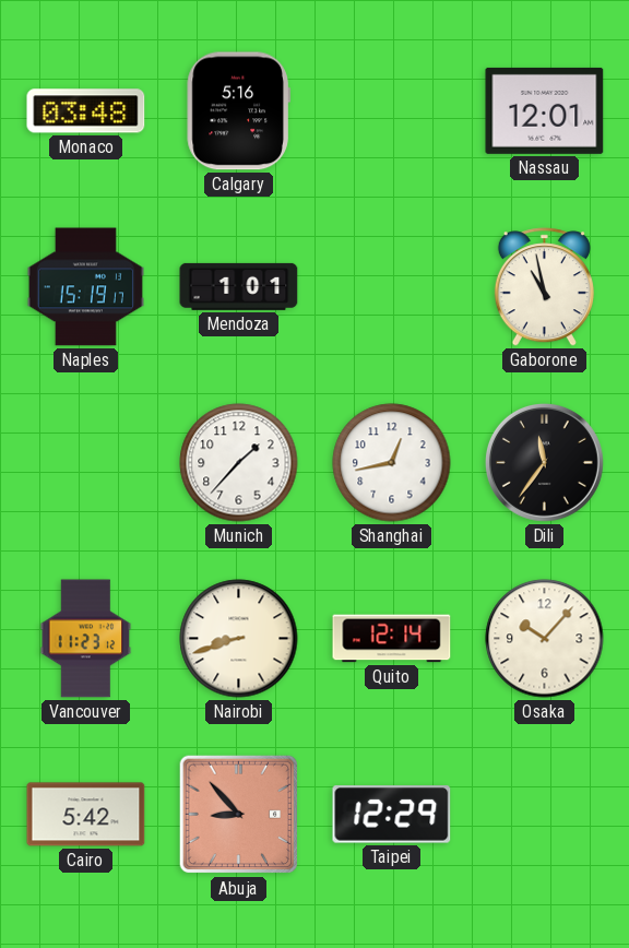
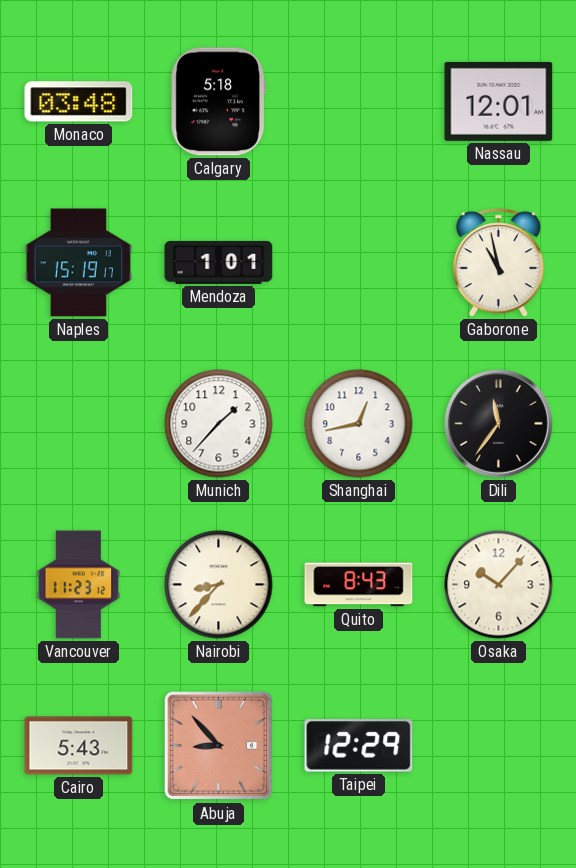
Calgary: 5:16 -> 5:18
Nairobi: 8:42 -> 8:37
Quito: 12:14 -> 8:43
Cairo: 5:42 -> 5:43
